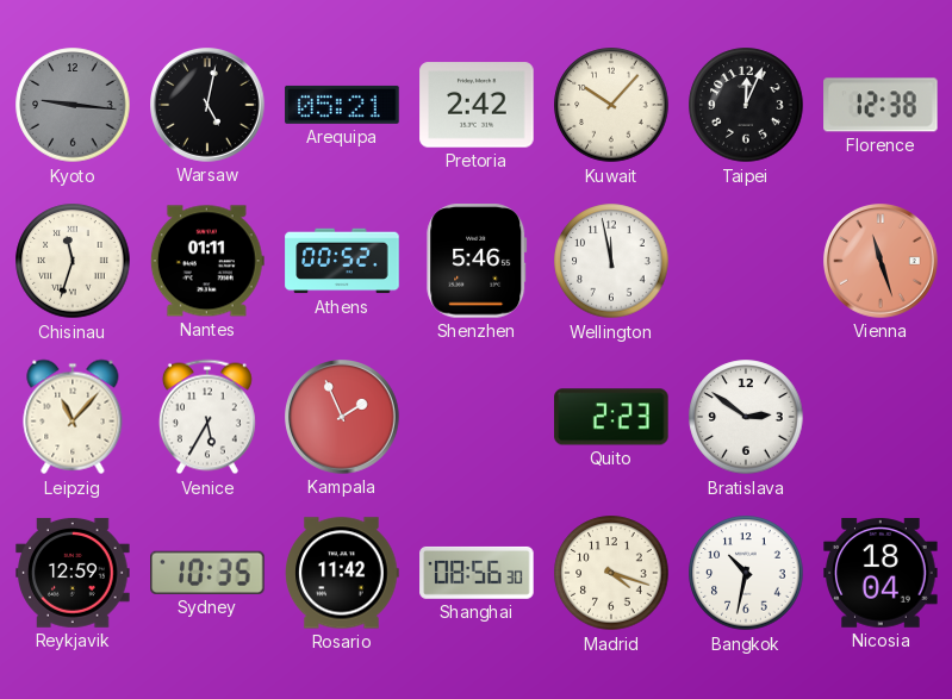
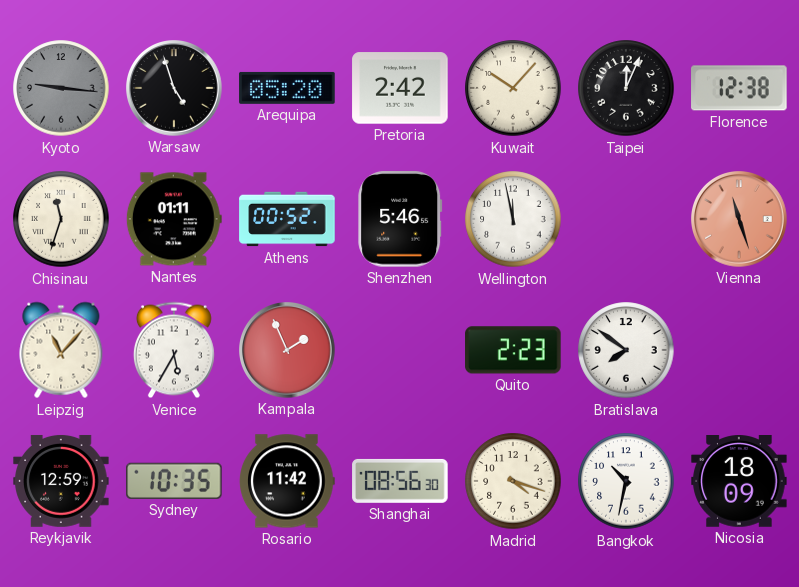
Warsaw: 5:02 -> 4:57
Arequipa: 05:21 -> 05:20
Bratislava: 2:51 -> 7:51
Nicosia: 18:04 -> 18:09
